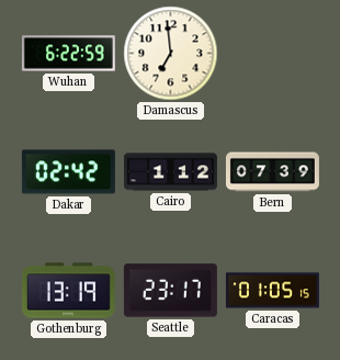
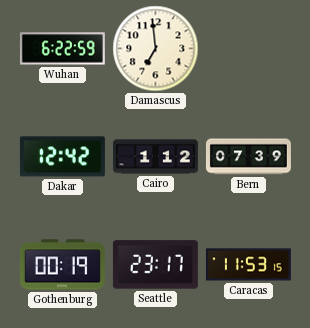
Dakar: 02:42 -> 12:42
Gothenburg: 13:19 -> 00:19
Caracas: 01:05 -> 11:53
